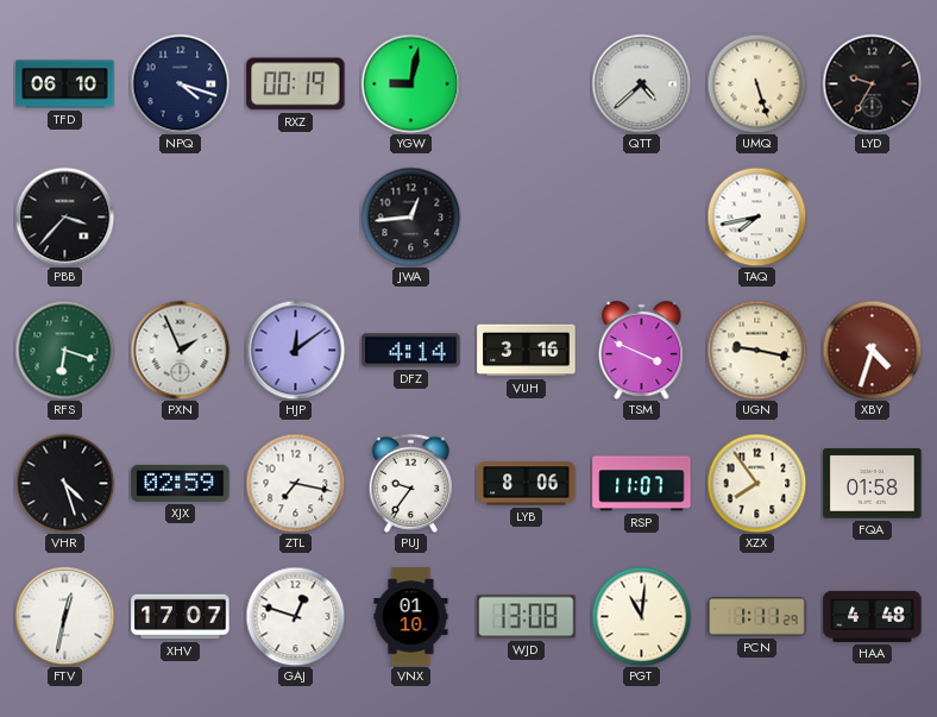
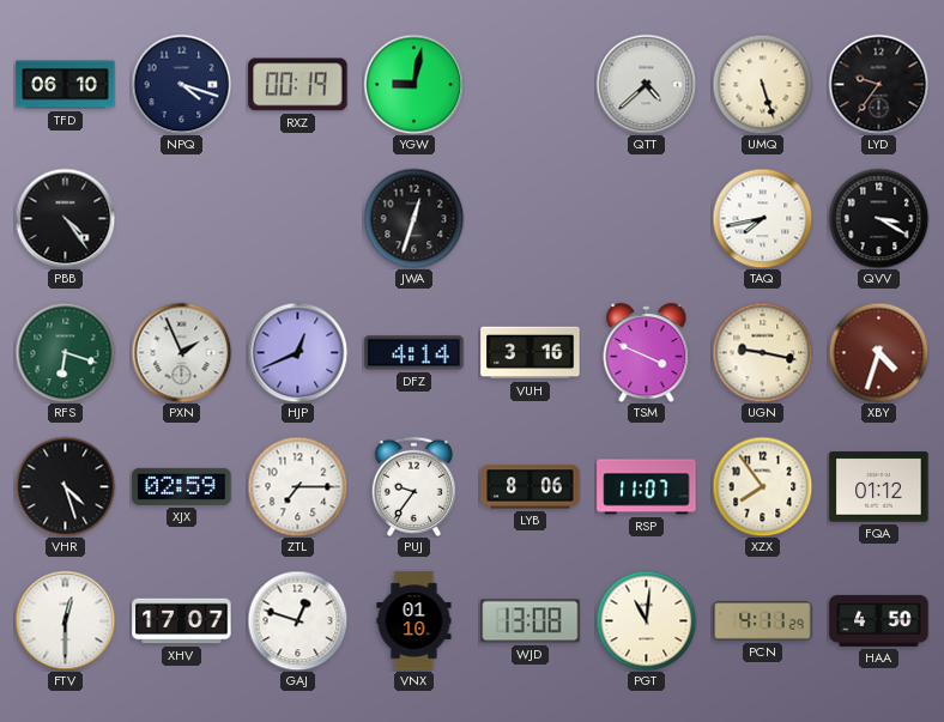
LYD: 9:35 -> 9:36
PBB: 3:37 -> 4:24
JWA: 12:44 -> 12:33
QVV: none -> 3:20
HJP: 12:09 -> 12:41
ZTL: 7:17 -> 7:15
FQA: 01:58 -> 01:12
FTV: 12:32 -> 12:30
PCN: 1:11 -> 4:11
HAA: 4:48 -> 4:50
